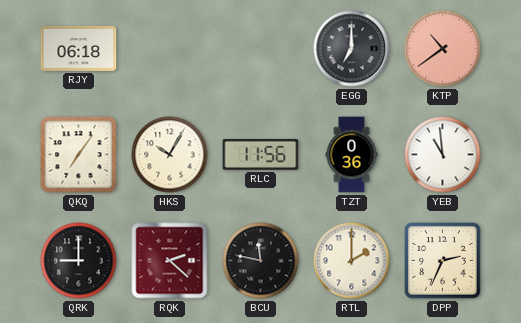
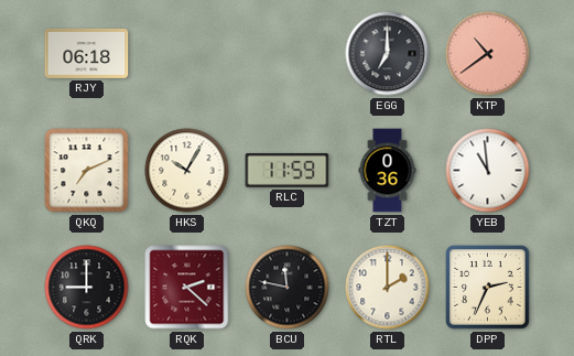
QKQ: 7:06 -> 7:11
RLC: 11:56 -> 11:59
